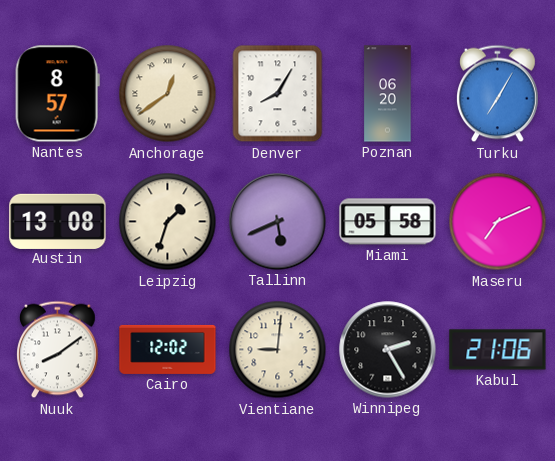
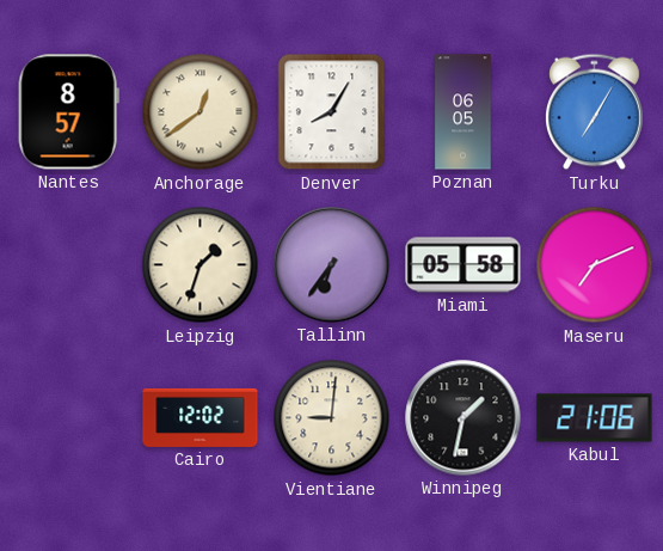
Poznan: 06:20 -> 06:05
Austin: 13:08 -> none
Tallinn: 5:41 -> 6:36
Nuuk: 8:09 -> none
Winnipeg: 2:25 -> 1:32
